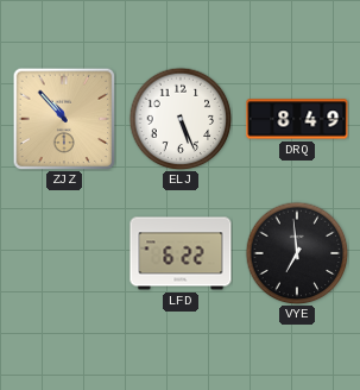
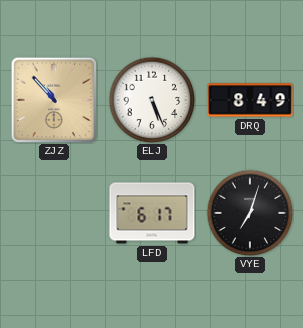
LFD: 6:22 -> 6:17
VYE: 6:59 -> 7:03
